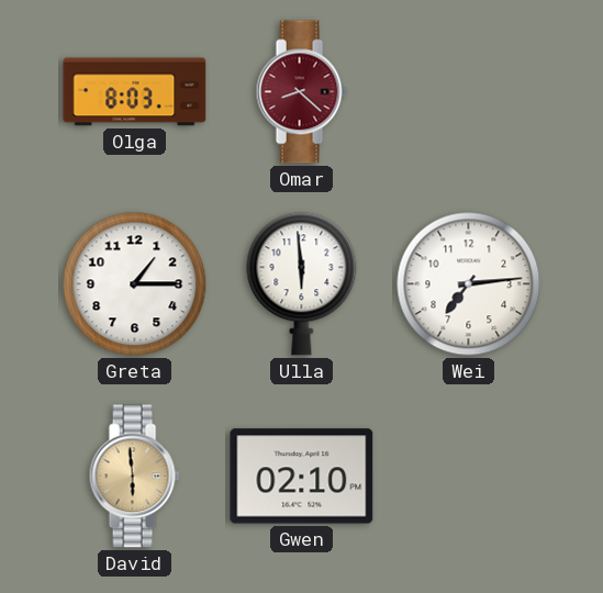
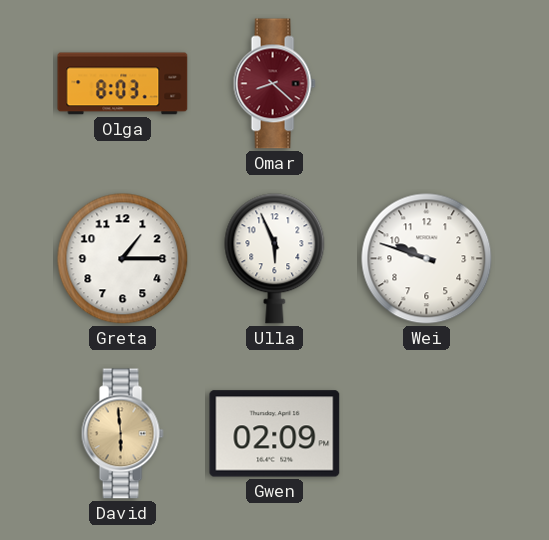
Ulla: 5:59 -> 5:56
Wei: 7:14 -> 9:48
Gwen: 02:10 -> 02:09
